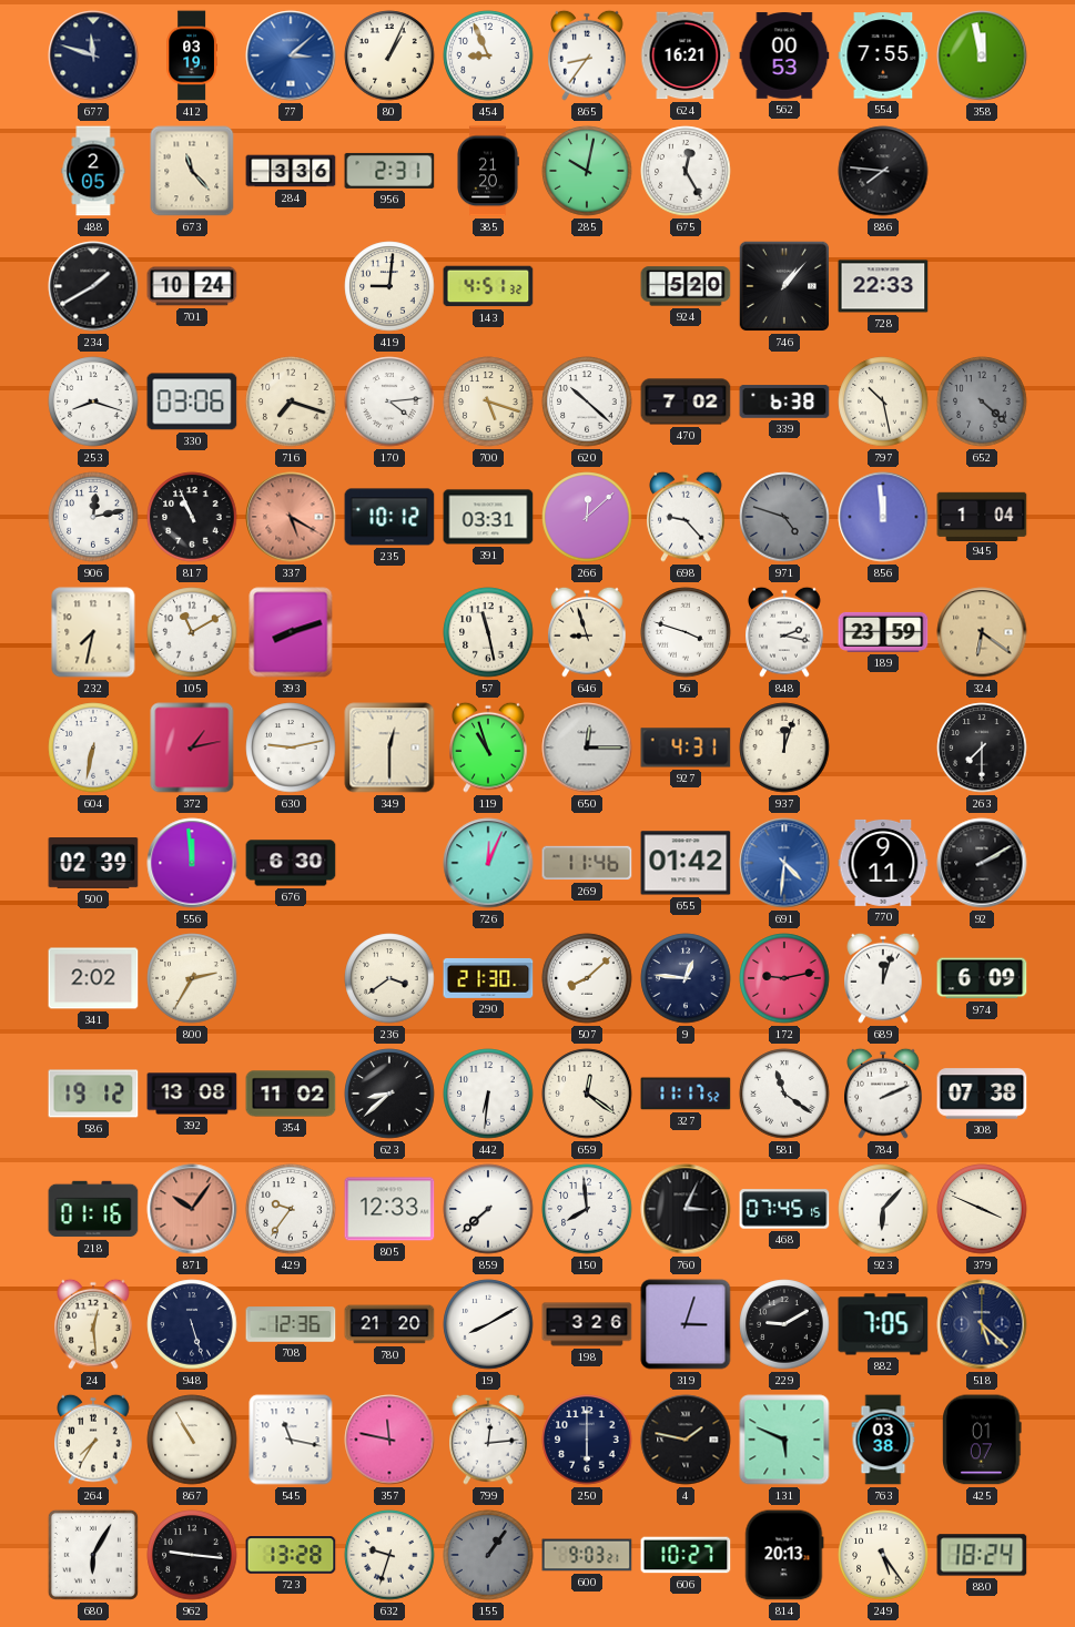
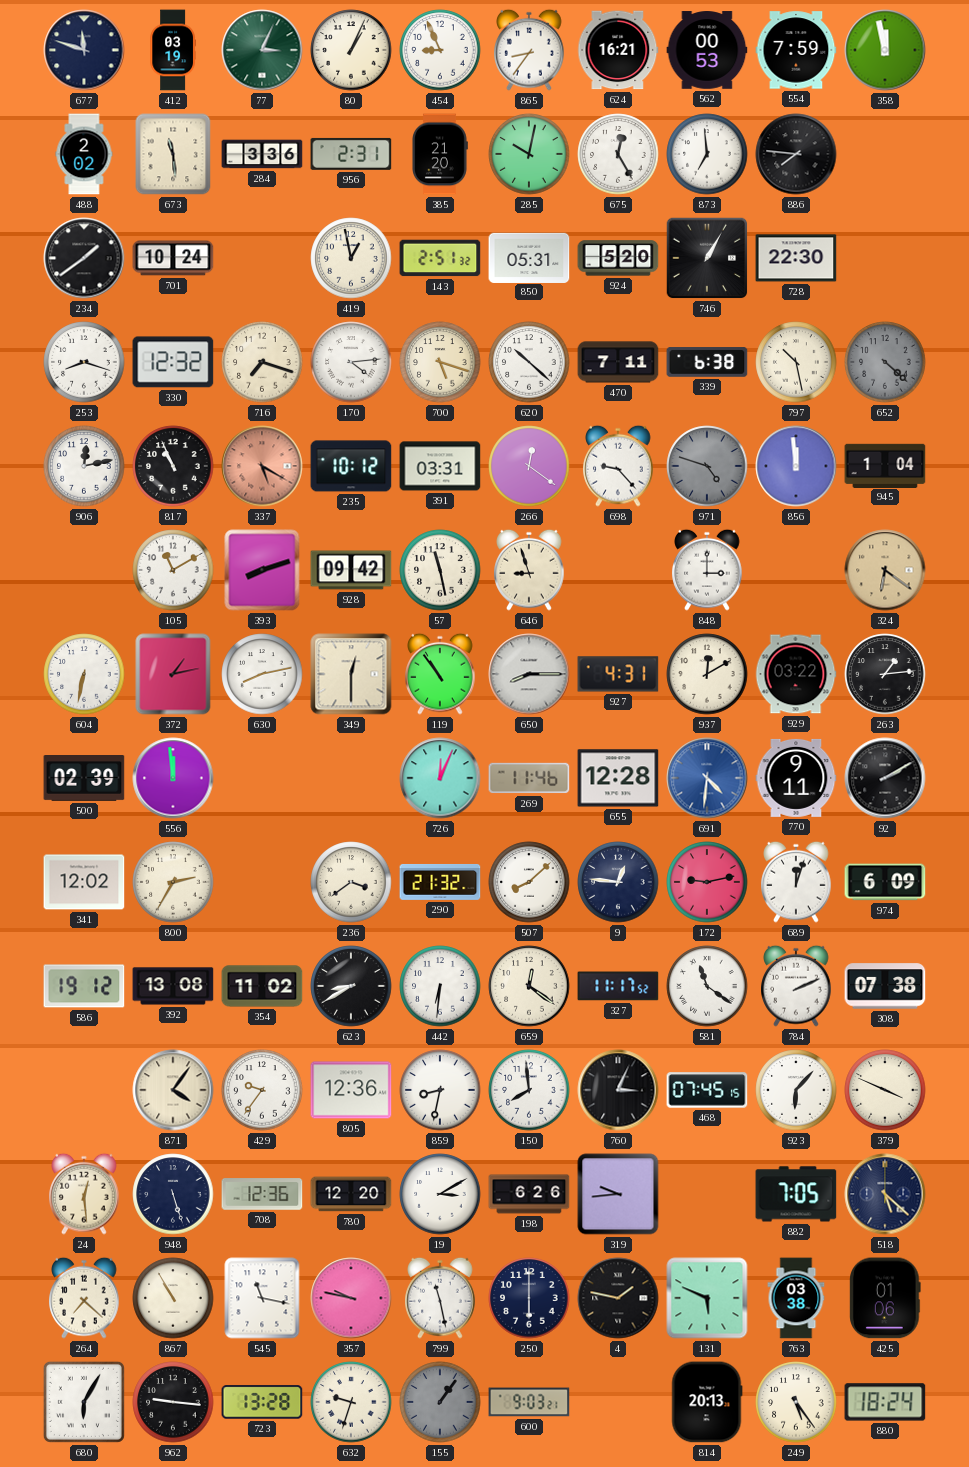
77: 3:08 -> 3:04
77 dial: blue -> green
554: 7:55 -> 7:59
488: 2:05 -> 2:02
673: 11:23 -> 11:29
873: none -> 6:59
234: 1:40 -> 1:39
419: 9:01 -> 12:58
143: 4:51 -> 2:51
850: none -> 05:31
746: 1:07 -> 1:05
728: 22:33 -> 22:30
330: 03:06 -> 12:32
470: 7:02 -> 7:11
266: 12:08 -> 12:21
232: 7:32 -> none
928: none -> 09:42
56: 3:48 -> none
848: 2:17 -> 3:00
189: 23:59 -> none
630: 9:13 -> 8:13
119: 10:57 -> 10:54
650: 12:15 -> 8:15
937: 12:03 -> 12:10
929: none -> 03:22
263: 7:30 -> 1:14
676: 6:30 -> none
655: 01:42 -> 12:28
341: 2:02 -> 12:02
290: 21:30 -> 21:32
623: 8:38 -> 8:40
218: 01:16 -> none
871: 10:06 -> 4:06
871 dial: salmon -> cream
805: 12:33 -> 12:36
859: 7:38 -> 8:32
780: 21:20 -> 12:20
19: 8:10 -> 3:10
198: 3:26 -> 6:26
319: 3:03 -> 9:44
229: 9:10 -> none
264: 7:35 -> 7:22
357: 11:47 -> 9:47
799: 12:14 -> 11:28
425: 01:07 -> 01:06
606: 10:27 -> none
